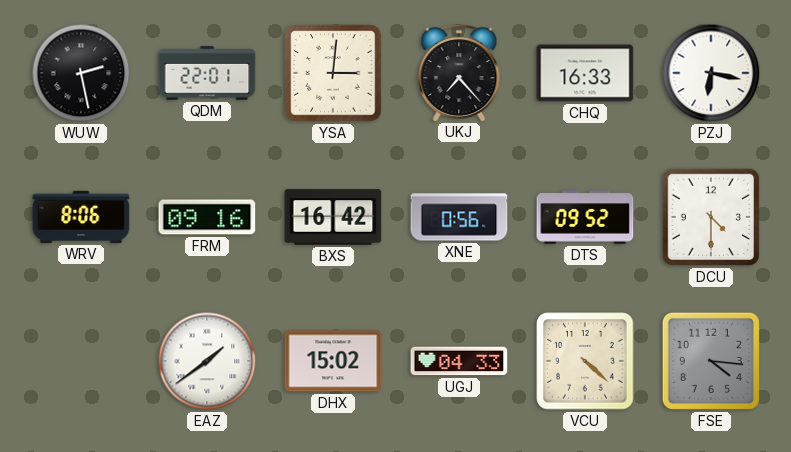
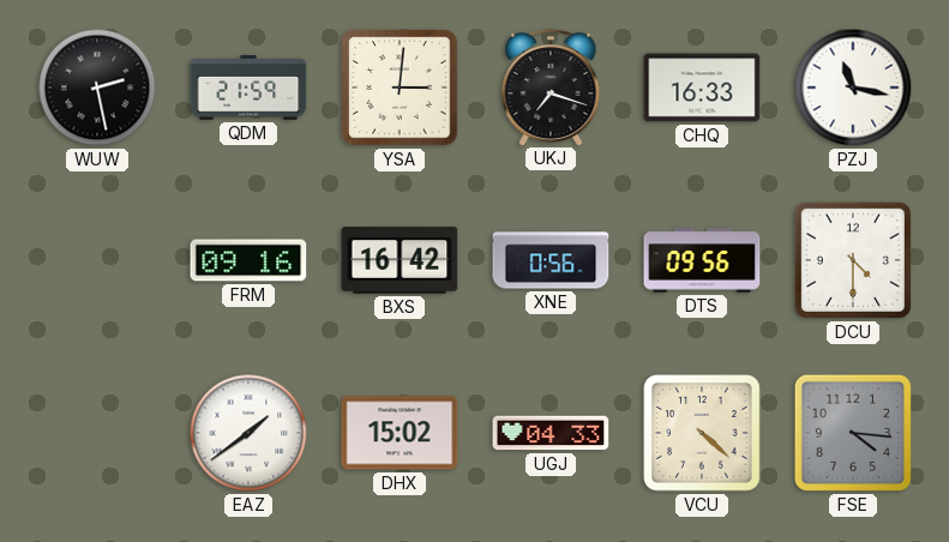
QDM: 22:01 -> 21:59
UKJ: 7:23 -> 7:18
PZJ: 6:17 -> 11:17
WRV: 8:06 -> none
DTS: 09:52 -> 09:56
